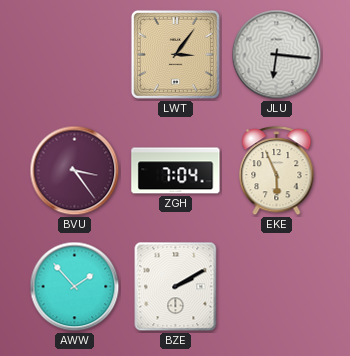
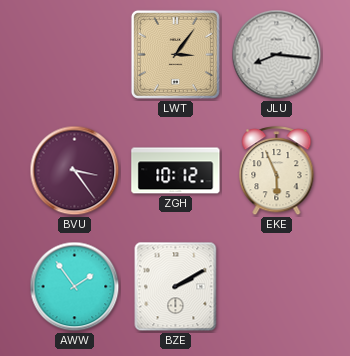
JLU: 6:16 -> 8:16
ZGH: 7:04 -> 10:12
AWW: 1:53 -> 1:54
